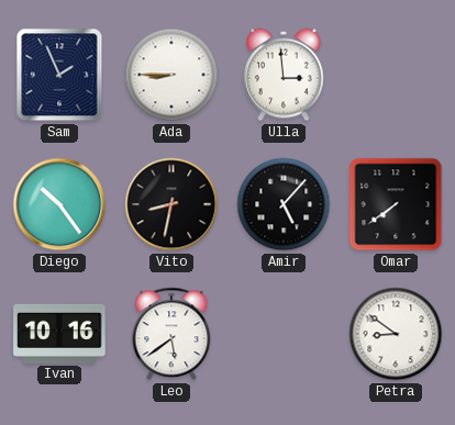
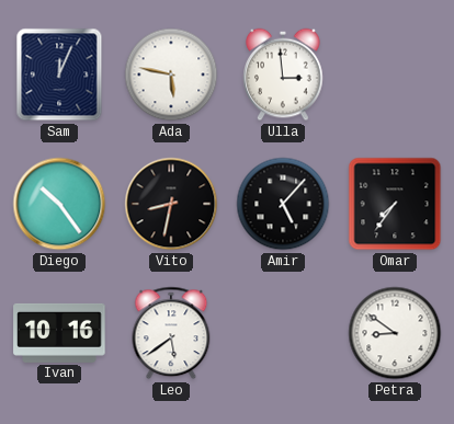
Sam: 1:56 -> 12:04
Ada: 8:45 -> 5:47
Omar: 7:39 -> 7:36
